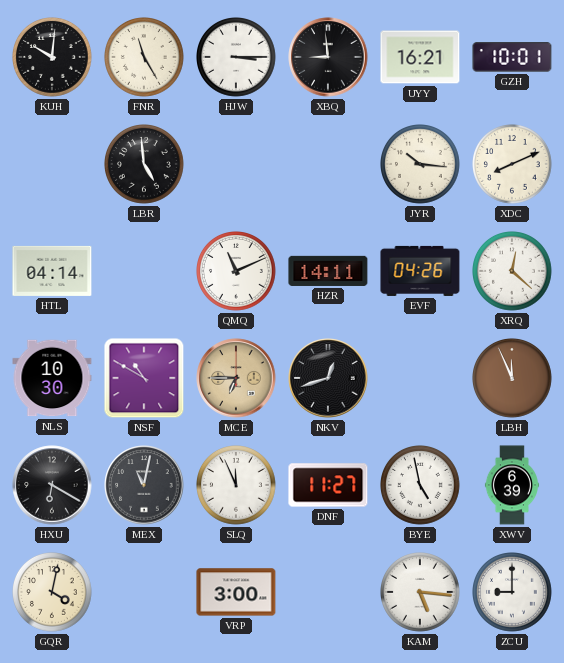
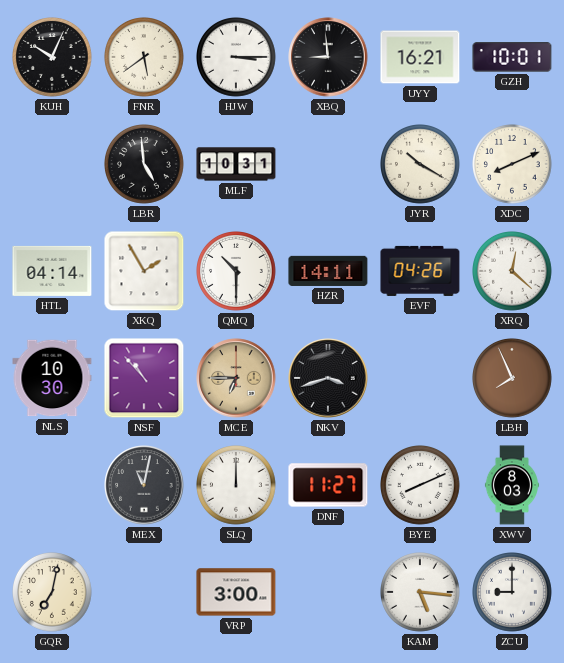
KUH: 10:01 -> 10:04
FNR: 11:25 -> 5:39
MLF: none -> 10:31
JYR: 10:16 -> 10:20
XKQ: none -> 1:55
QMQ: 11:11 -> 10:30
NSF: 10:50 -> 10:53
NKV: 12:42 -> 3:42
LBH: 11:56 -> 7:56
HXU: 6:20 -> none
SLQ: 11:56 -> 12:00
BYE: 4:58 -> 8:11
XWV: 6:39 -> 8:03
GQR: 4:02 -> 7:02
